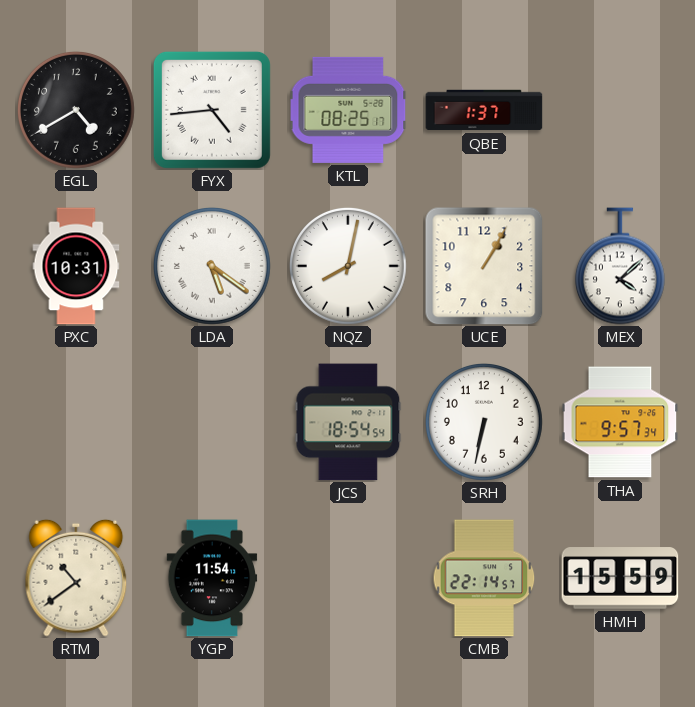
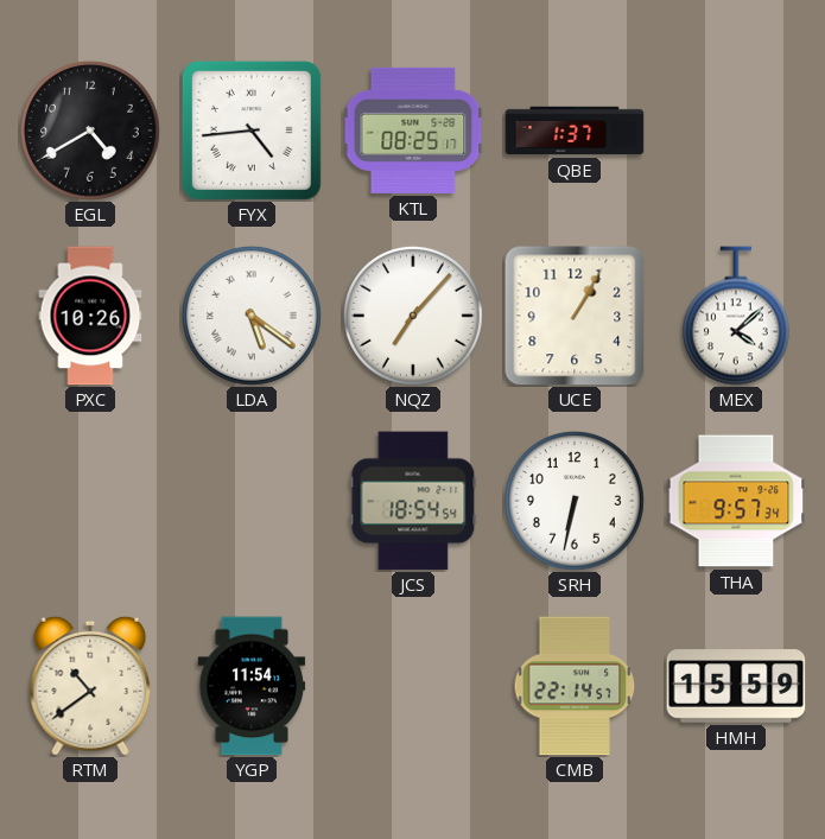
PXC: 10:31 -> 10:26
NQZ: 8:02 -> 7:07
